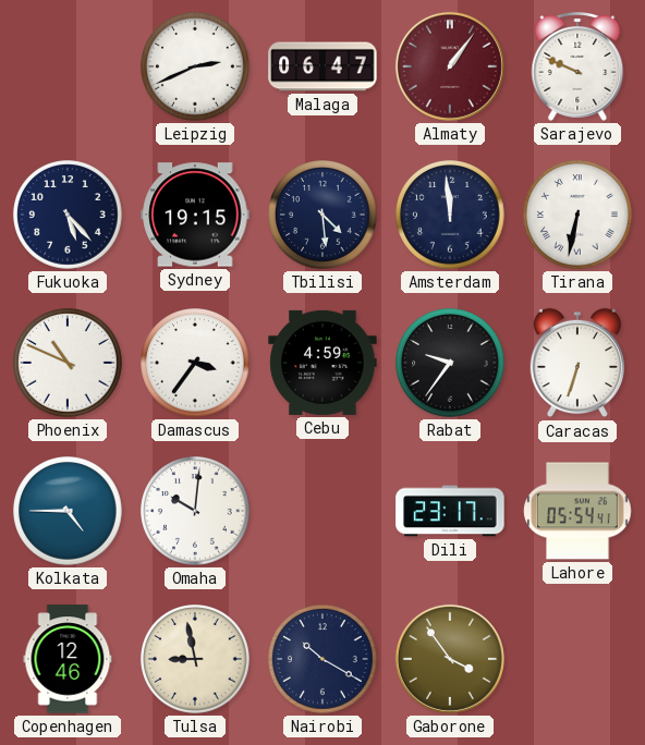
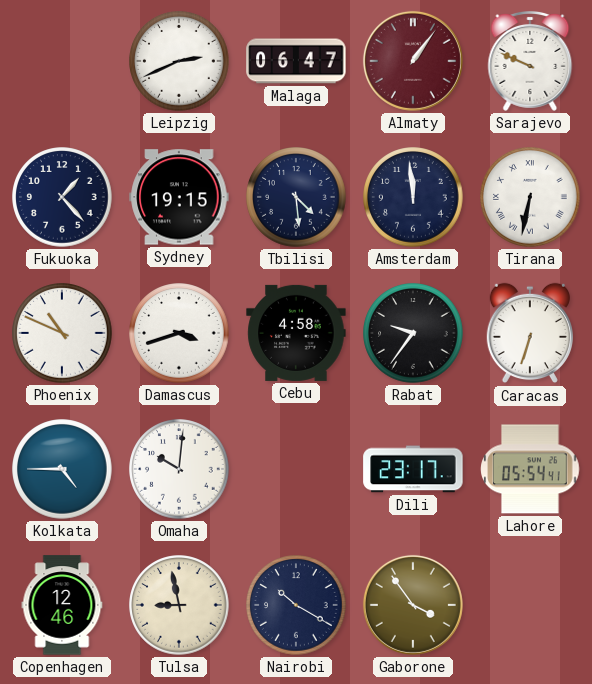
Fukuoka: 5:23 -> 1:23
Damascus: 3:36 -> 3:42
Cebu: 4:59 -> 4:58
